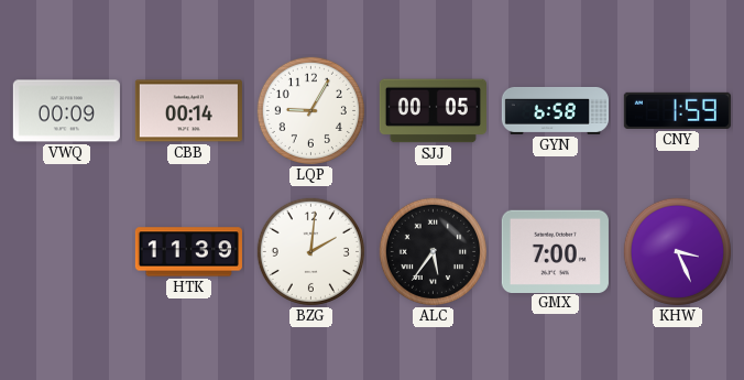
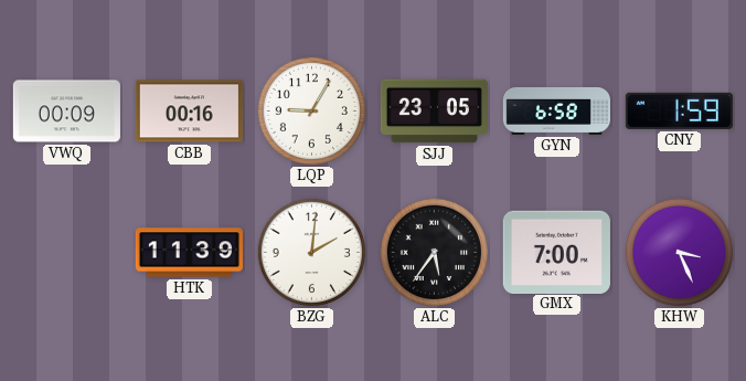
CBB: 00:14 -> 00:16
SJJ: 00:05 -> 23:05
